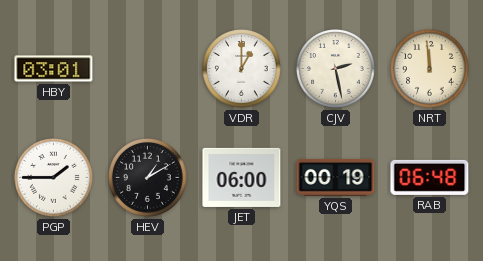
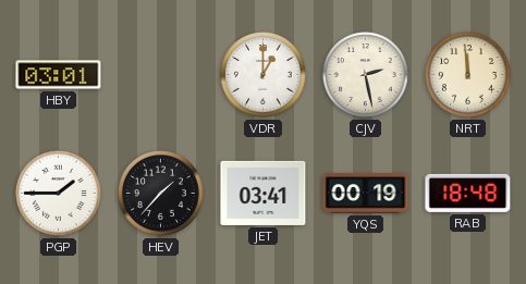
HEV: 1:10 -> 1:37
JET: 06:00 -> 03:41
RAB: 06:48 -> 18:48
